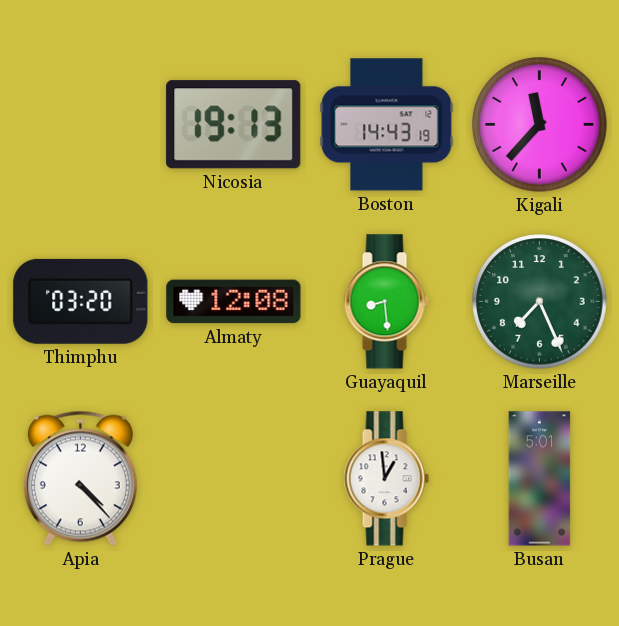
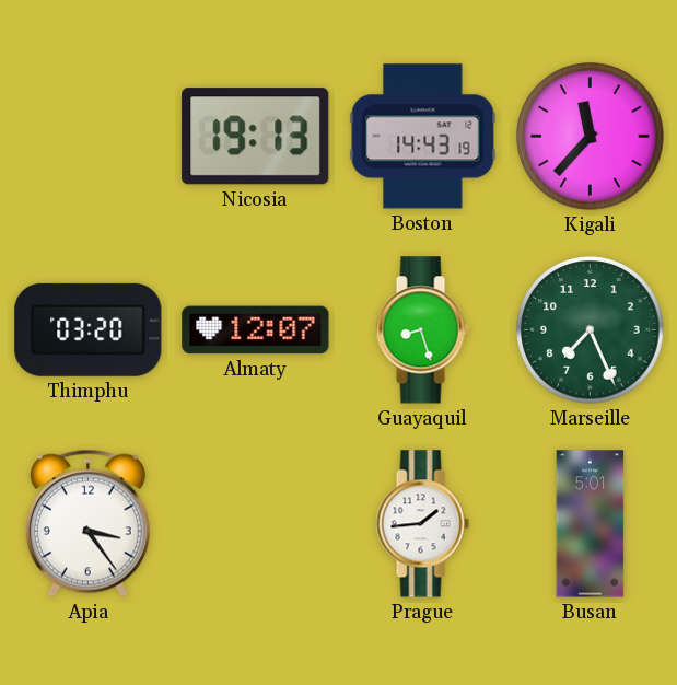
Almaty: 12:08 -> 12:07
Guayaquil: 8:29 -> 8:27
Apia: 4:23 -> 3:24
Prague: 12:59 -> 1:44
